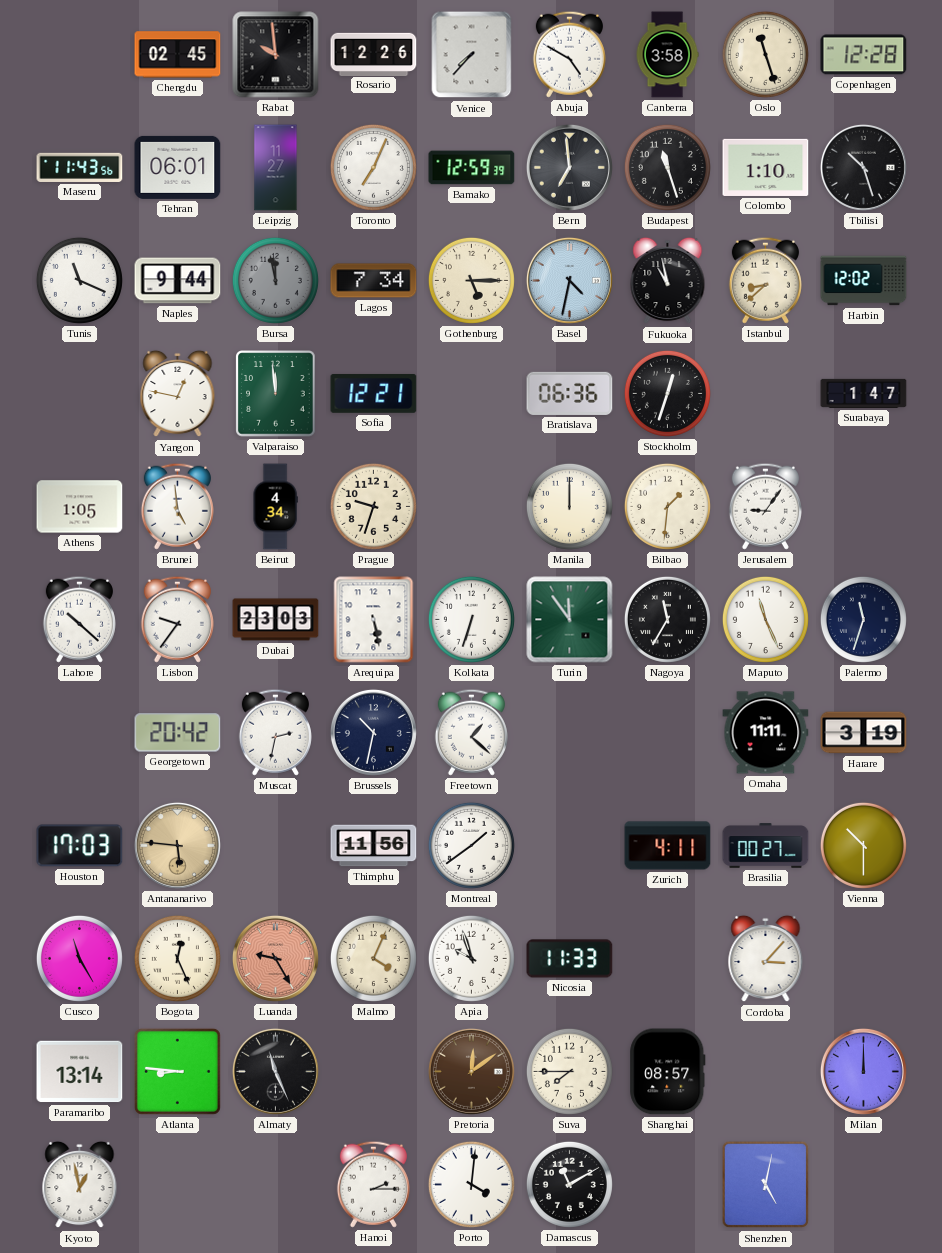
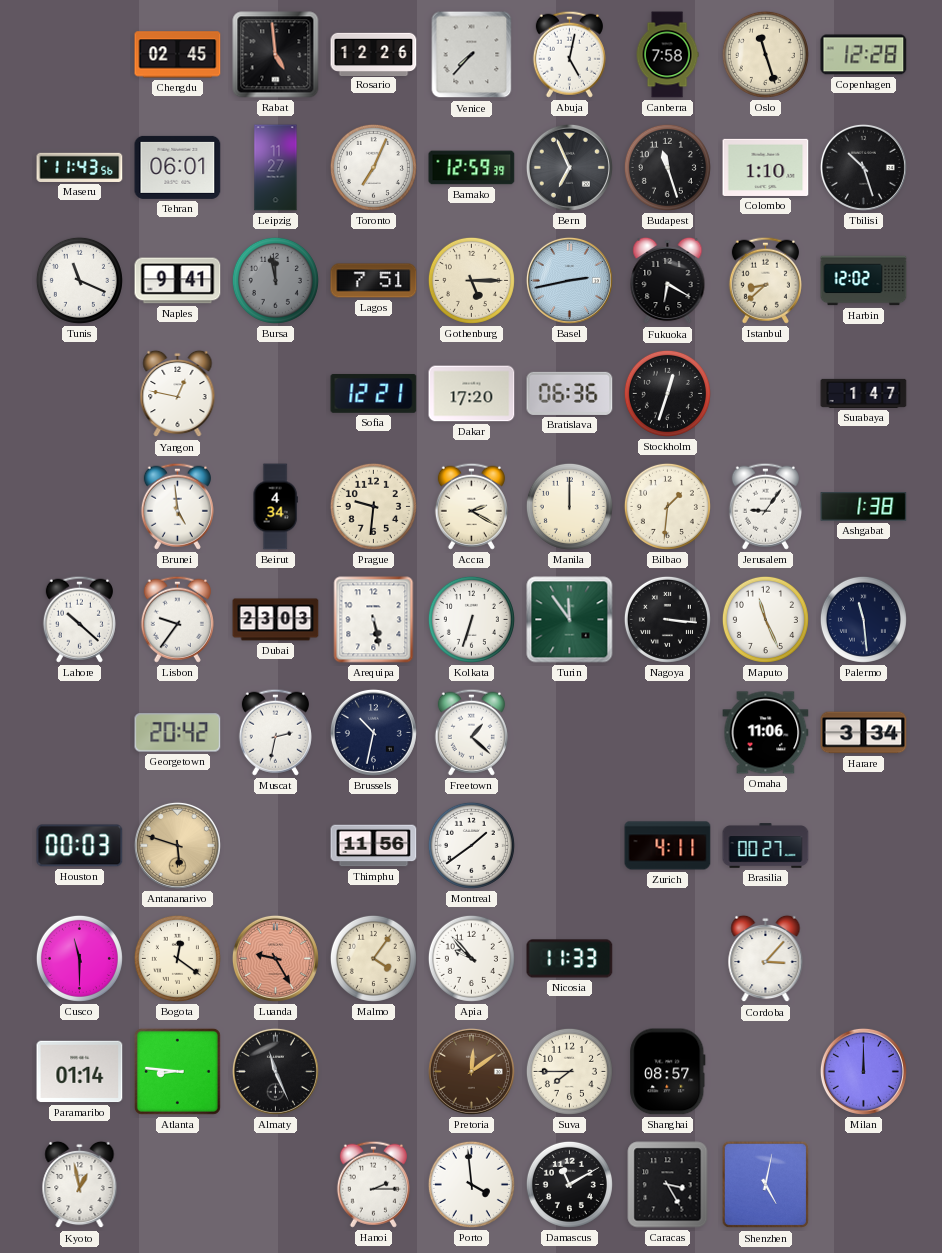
Rabat: 9:59 -> 4:59
Abuja: 4:50 -> 5:02
Canberra: 3:58 -> 7:58
Bern: 6:59 -> 6:56
Naples: 9:44 -> 9:41
Lagos: 7:34 -> 7:51
Basel: 4:32 -> 2:43
Fukuoka: 10:58 -> 6:20
Valparaiso: 11:59 -> none
Dakar: none -> 17:20
Athens: 1:05 -> none
Prague: 9:33 -> 9:31
Accra: none -> 2:20
Ashgabat: none -> 1:38
Nagoya: 11:35 -> 3:16
Palermo: 11:33 -> 11:29
Omaha: 11:11 -> 11:06
Harare: 3:19 -> 3:34
Houston: 17:03 -> 00:03
Antananarivo: 5:46 -> 5:48
Vienna: 10:30 -> none
Cusco: 11:25 -> 11:30
Bogota: 12:26 -> 12:21
Malmo: 4:04 -> 4:06
Apia: 9:57 -> 9:53
Paramaribo: 13:14 -> 01:14
Porto: 4:01 -> 3:59
Caracas: none -> 3:25
